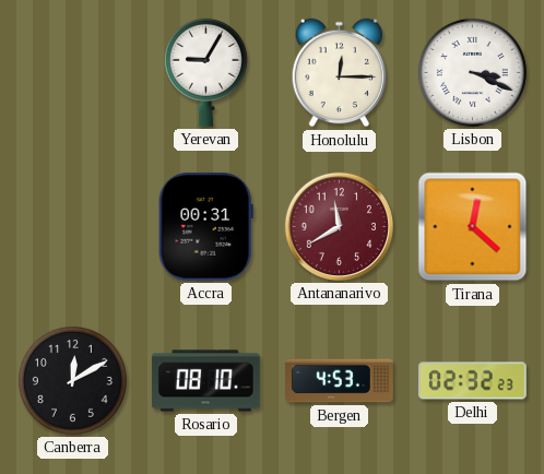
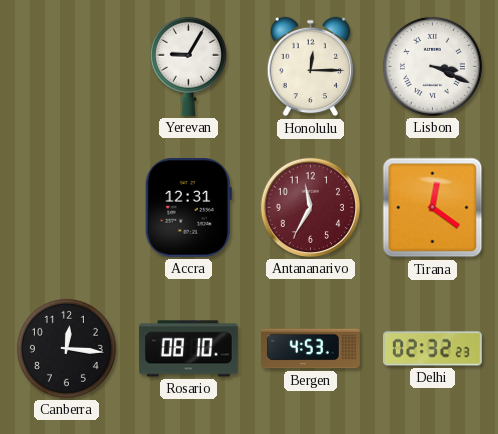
Accra: 00:31 -> 12:31
Antananarivo: 11:40 -> 11:35
Tirana: 12:22 -> 12:21
Canberra: 12:10 -> 12:16
